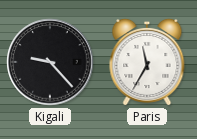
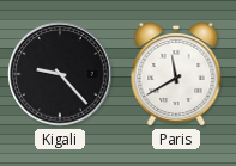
Paris: 11:35 -> 11:40
